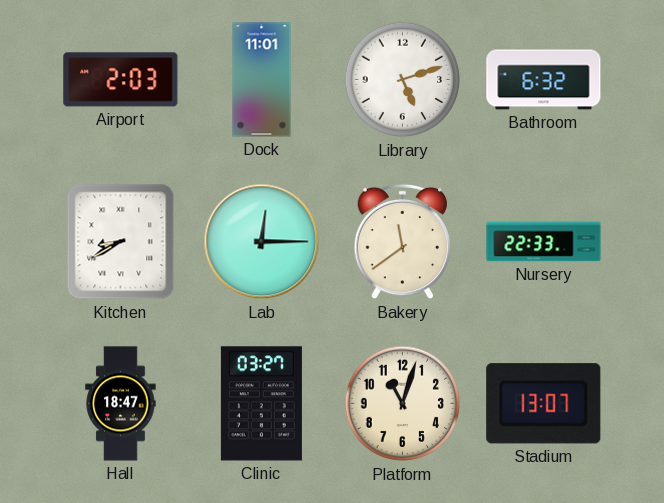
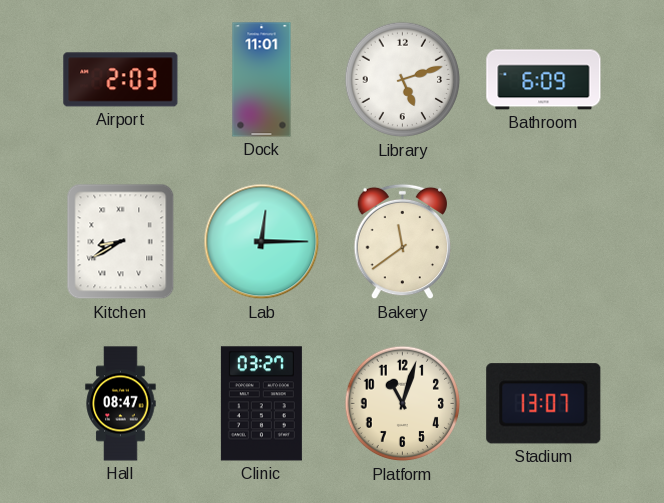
Bathroom: 6:32 -> 6:09
Nursery: 22:33 -> none
Hall: 18:47 -> 08:47
